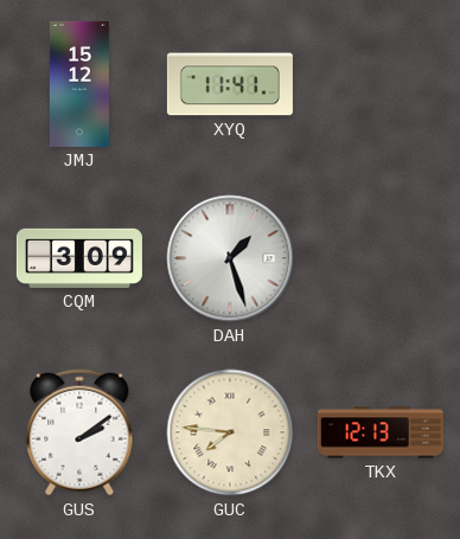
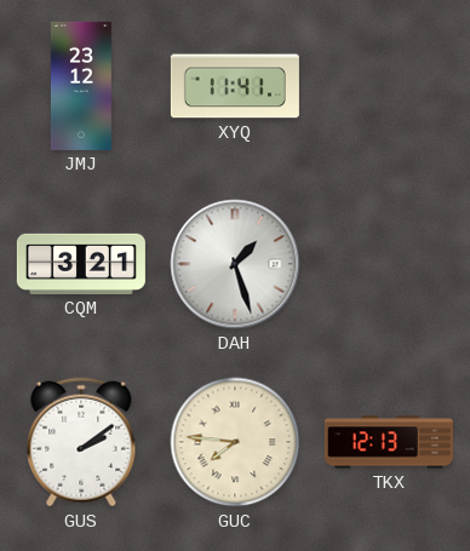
JMJ: 15:12 -> 23:12
CQM: 3:09 -> 3:21
